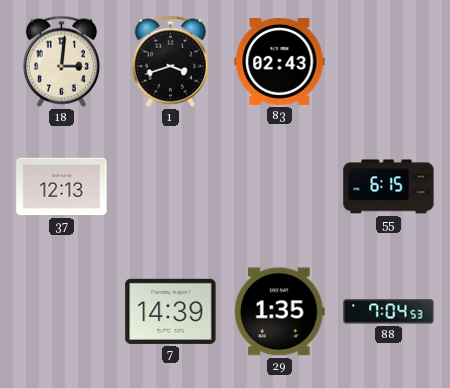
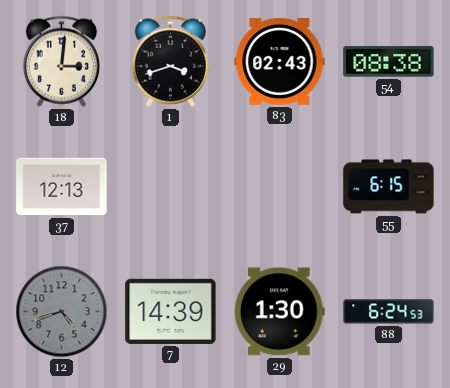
54: none -> 08:38
12: none -> 4:42
29: 1:35 -> 1:30
88: 7:04 -> 6:24
